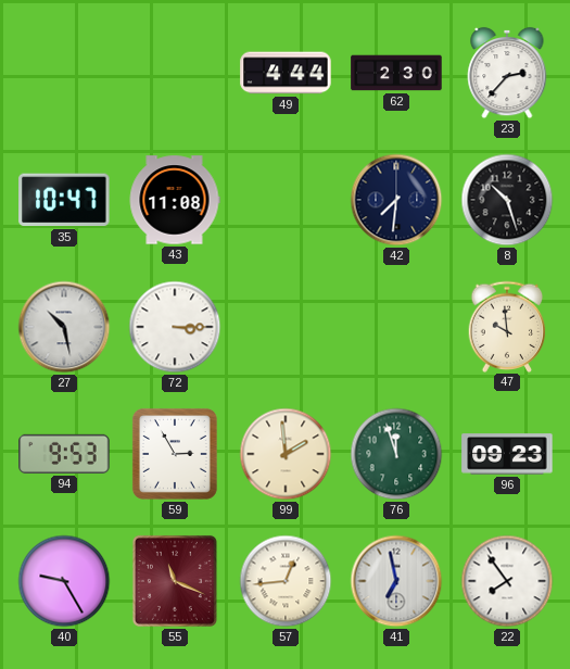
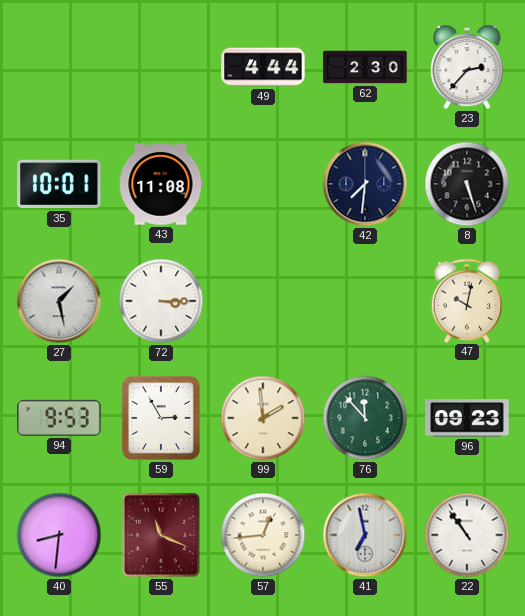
35: 10:47 -> 10:01
8: 10:27 -> 5:27
27: 10:28 -> 1:28
47: 9:59 -> 10:02
76: 11:57 -> 11:53
40: 9:25 -> 8:31
22: 7:54 -> 10:54
